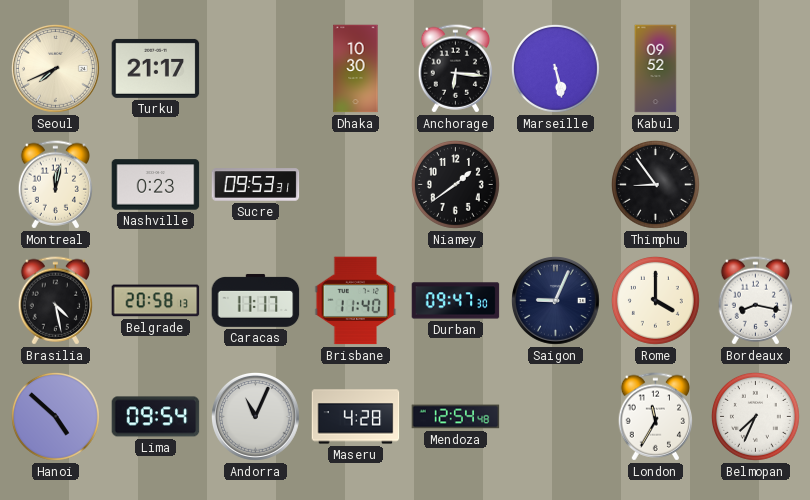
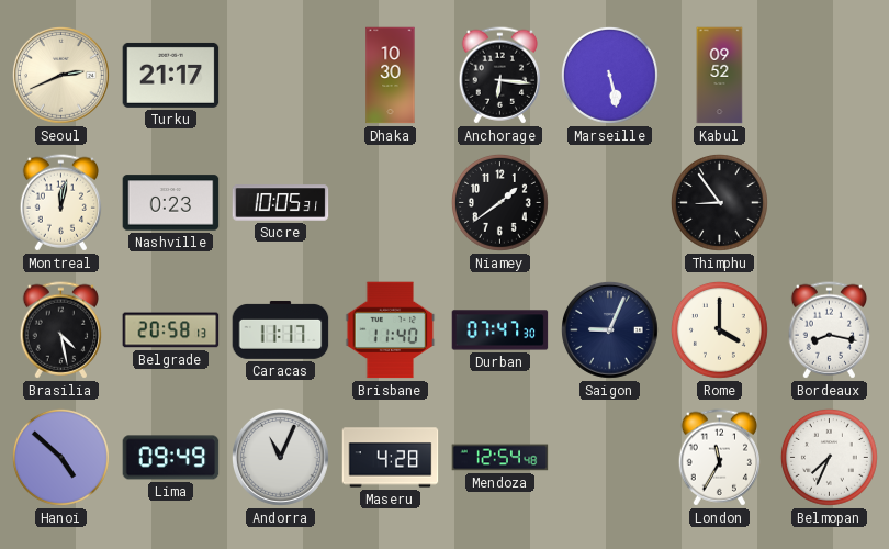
Seoul: 7:41 -> 2:41
Sucre: 09:53 -> 10:05
Durban: 09:47 -> 07:47
Lima: 09:54 -> 09:49
